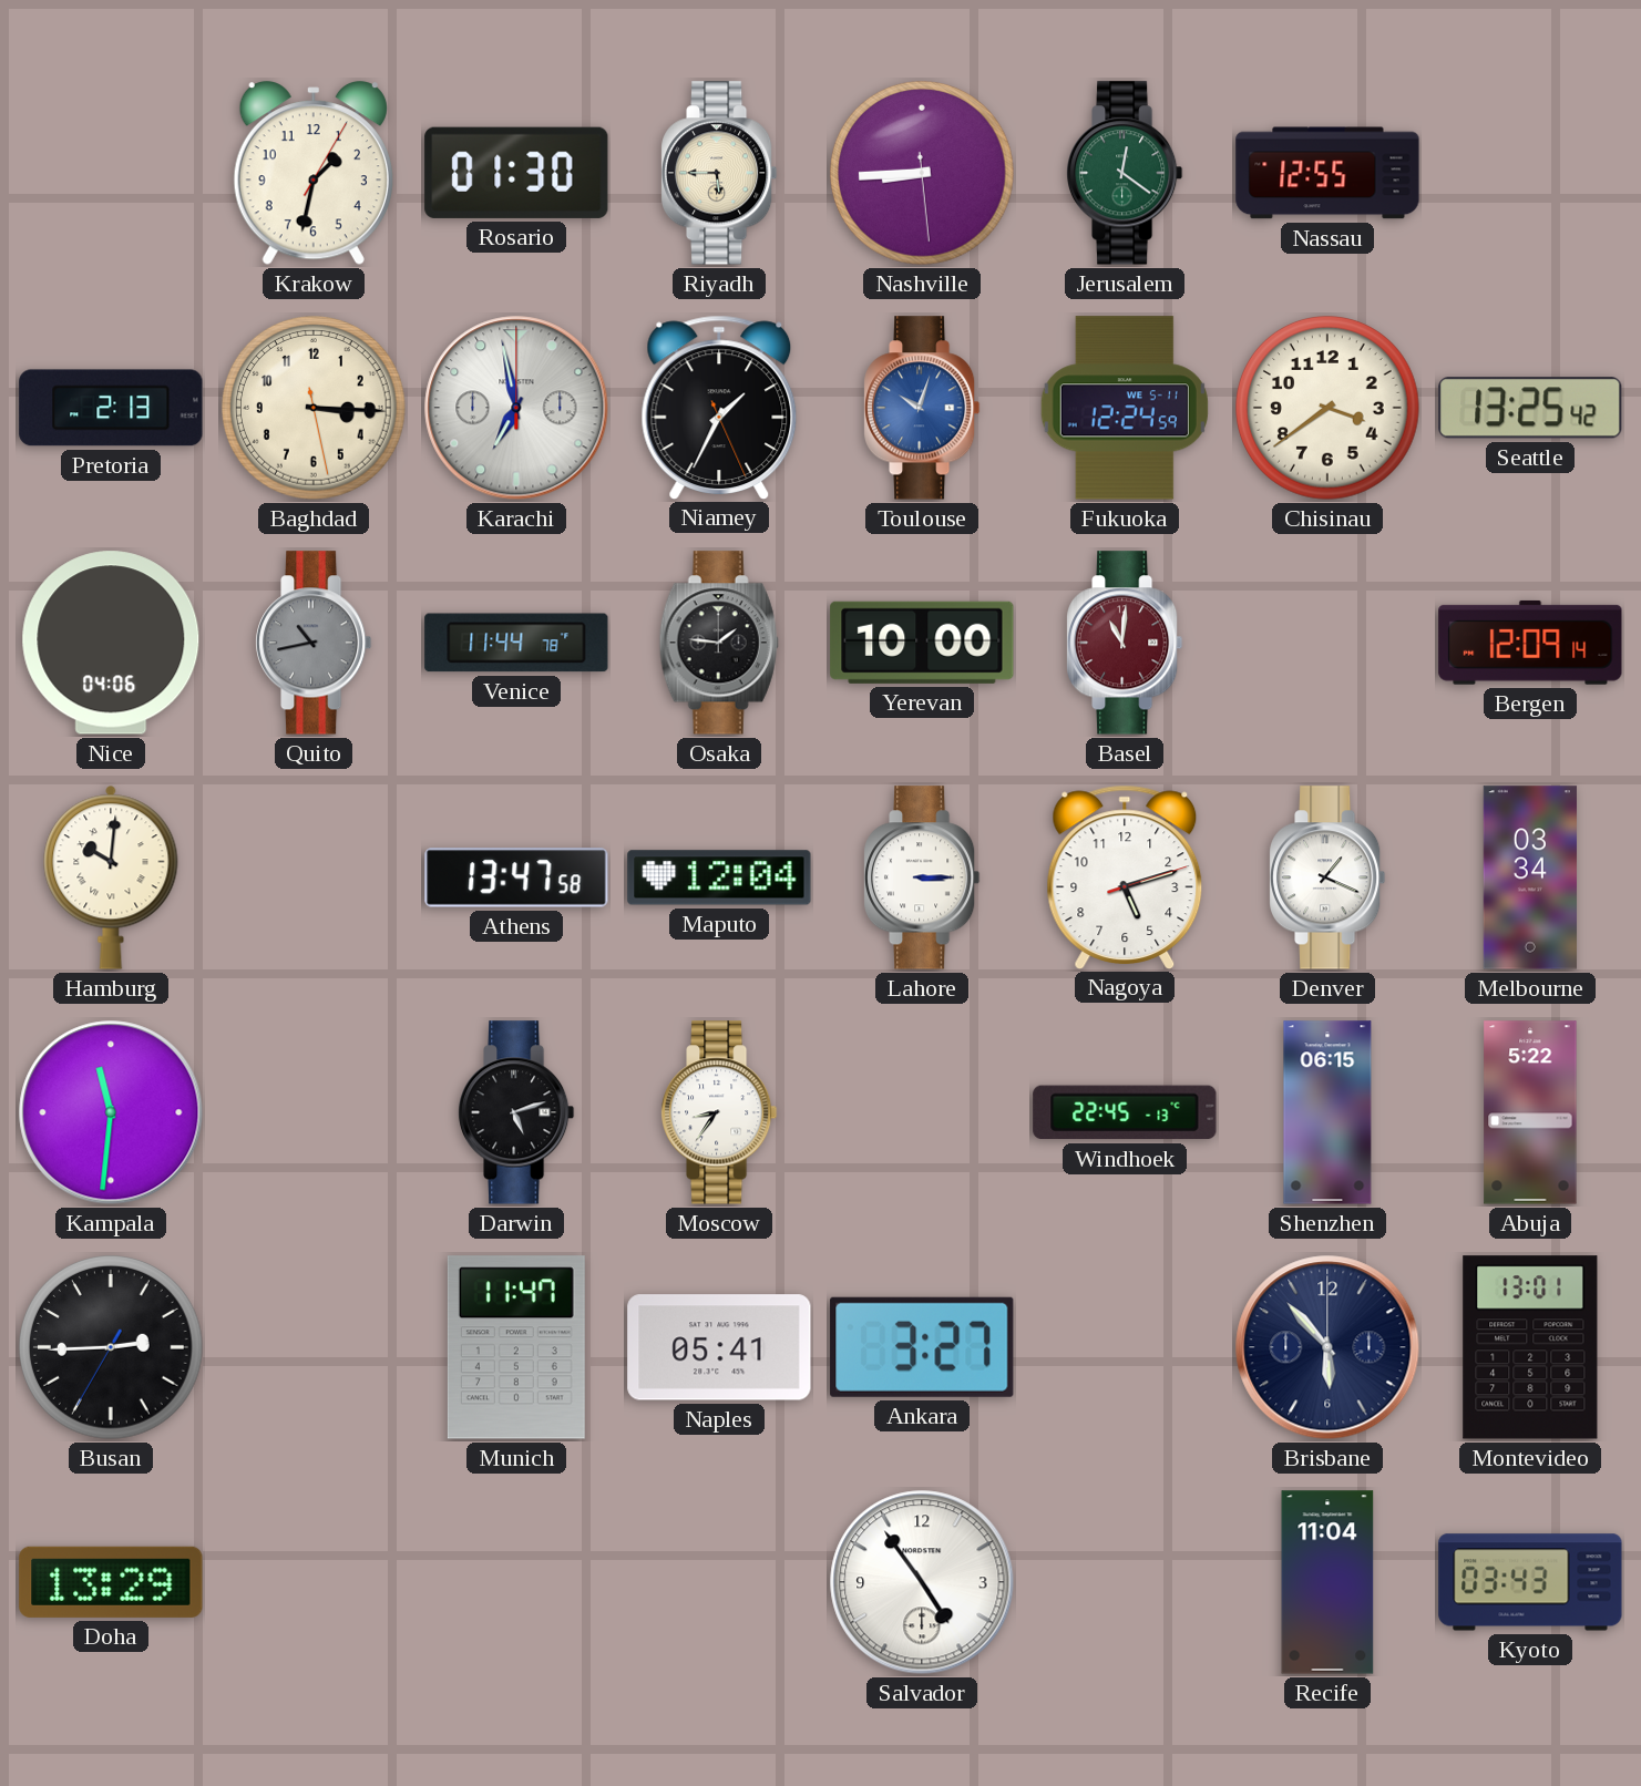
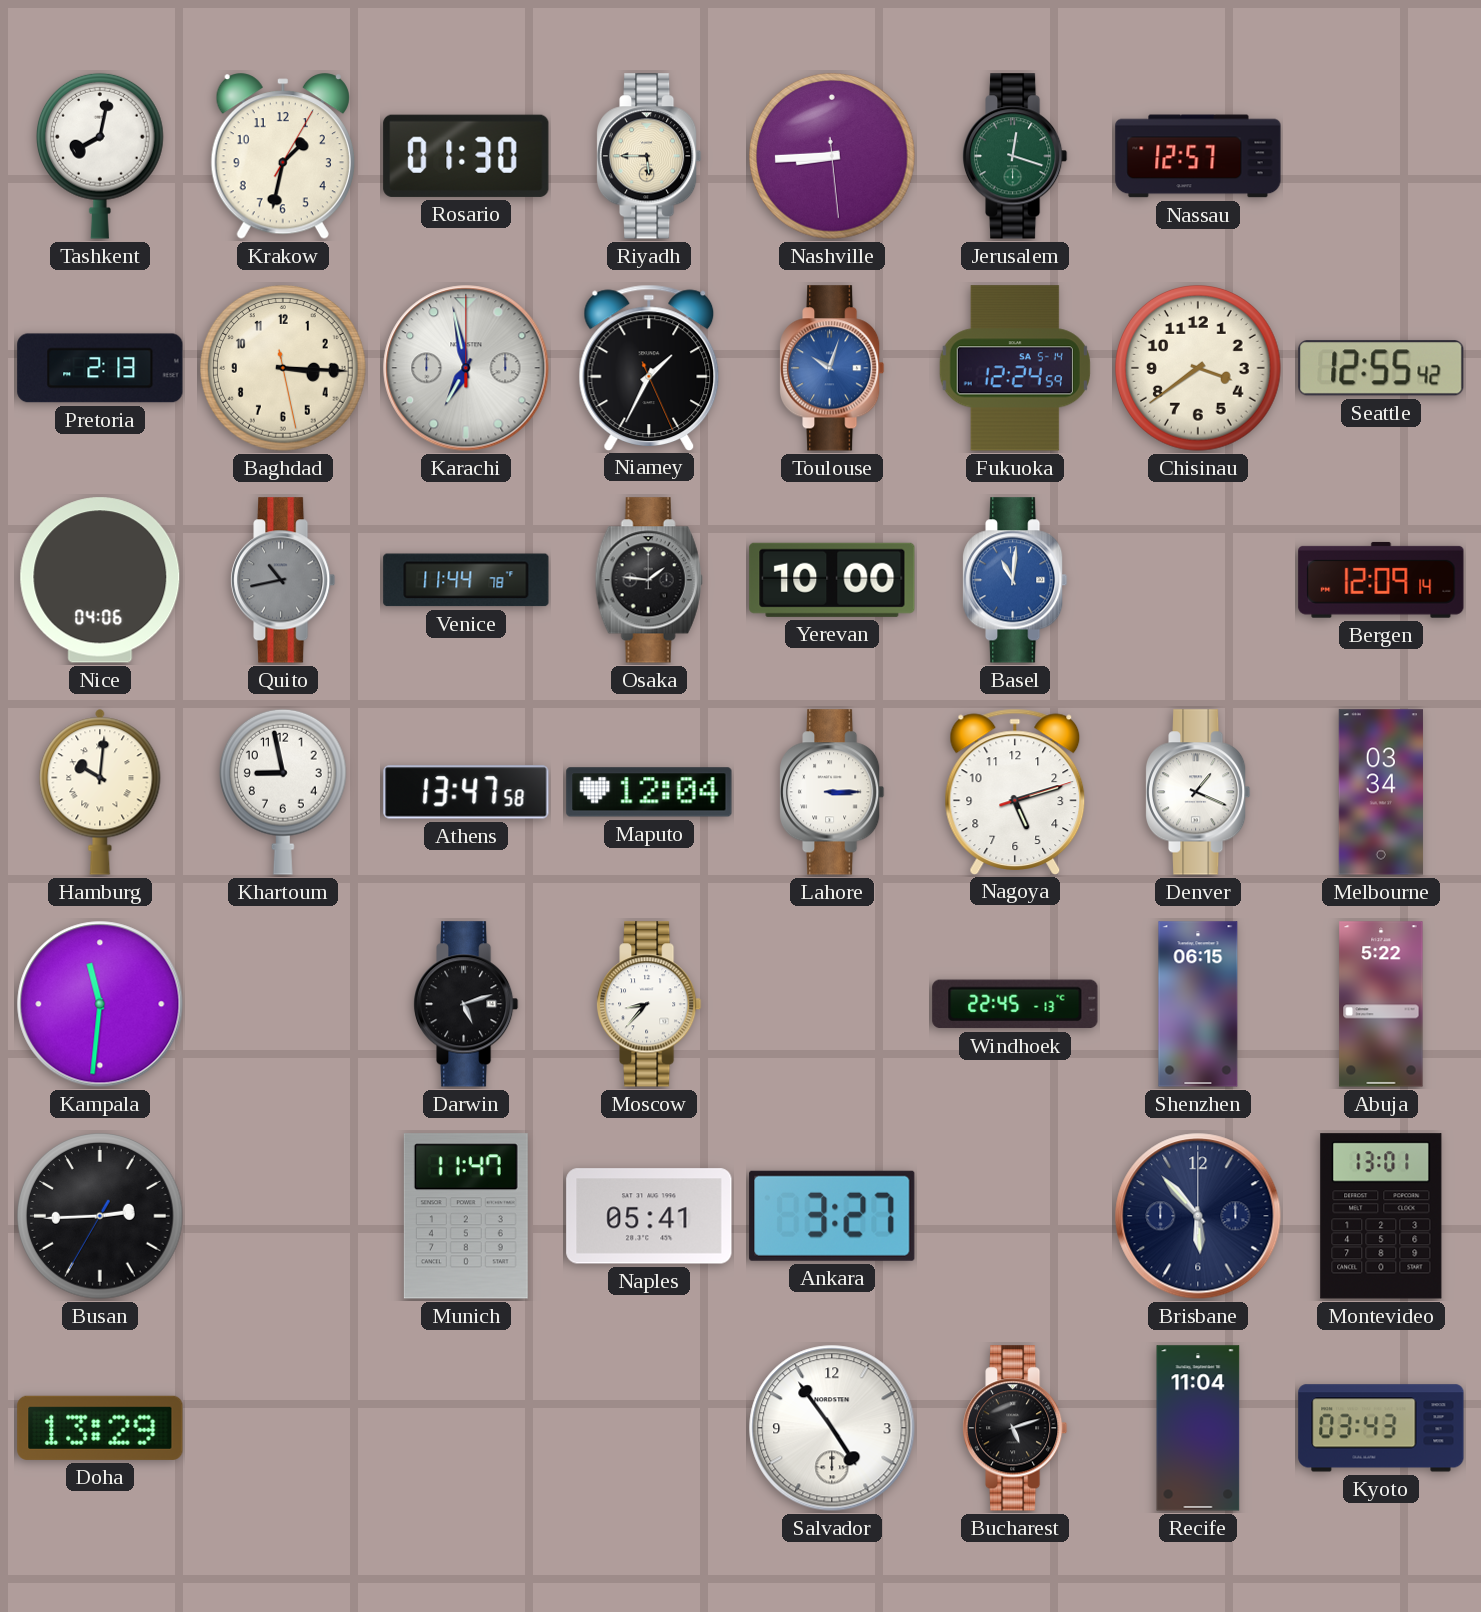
Tashkent: none -> 8:02
Jerusalem: 12:21 -> 12:18
Nassau: 12:55 -> 12:57
Fukuoka date: WE 5-11 -> SA 5-14
Seattle: 13:25 -> 12:55
Basel dial: burgundy -> blue
Khartoum: none -> 8:58
Moscow: 8:36 -> 8:37
Bucharest: none -> 5:12
